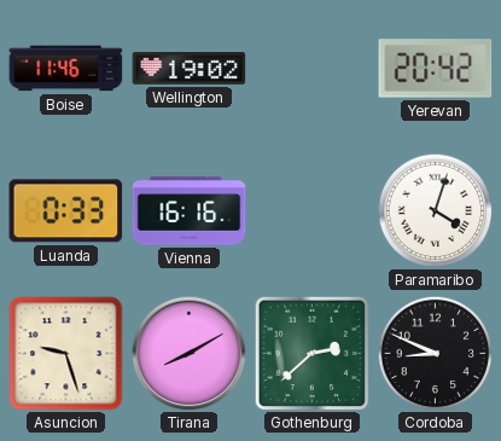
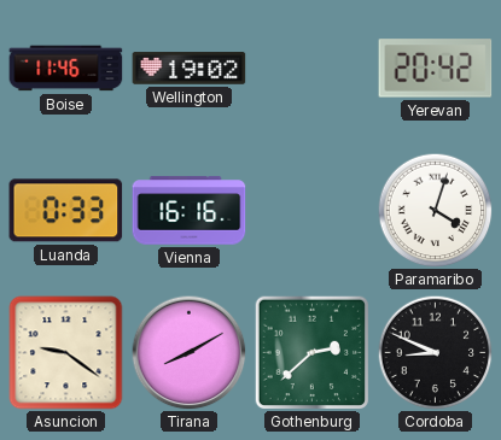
Asuncion: 9:27 -> 9:21
